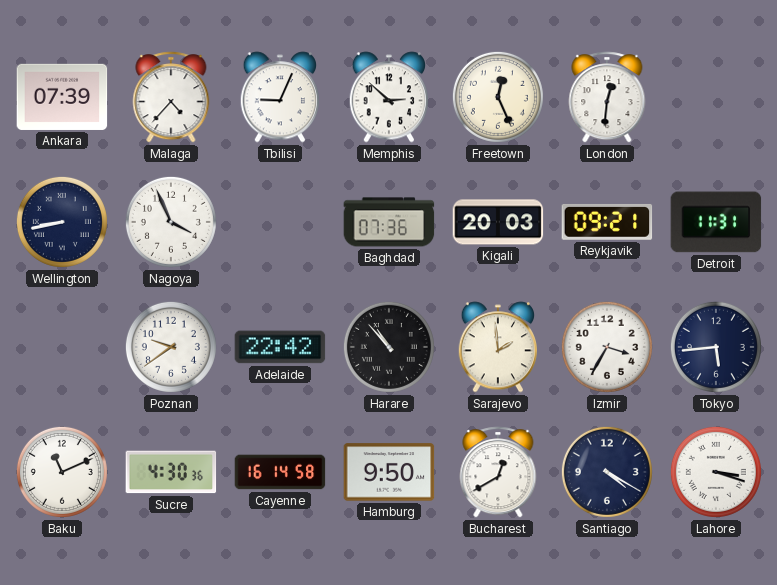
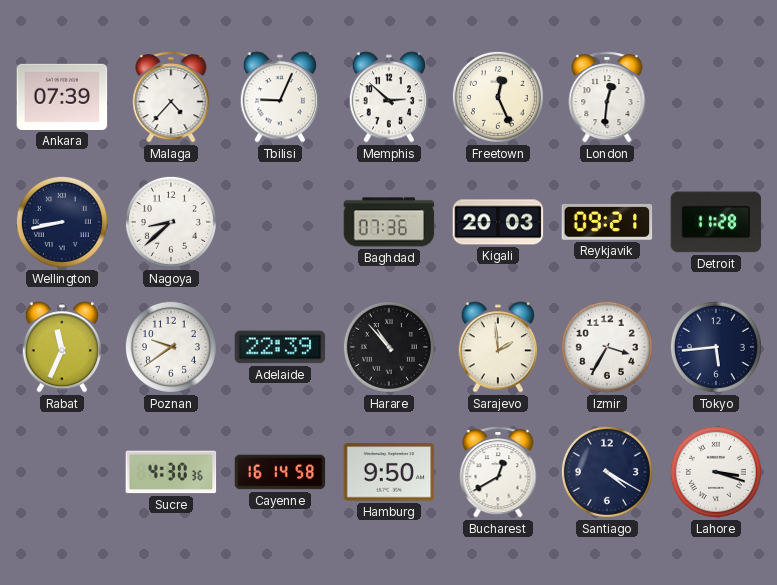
Nagoya: 3:56 -> 8:38
Detroit: 11:31 -> 11:28
Rabat: none -> 11:34
Adelaide: 22:42 -> 22:39
Baku: 11:11 -> none
